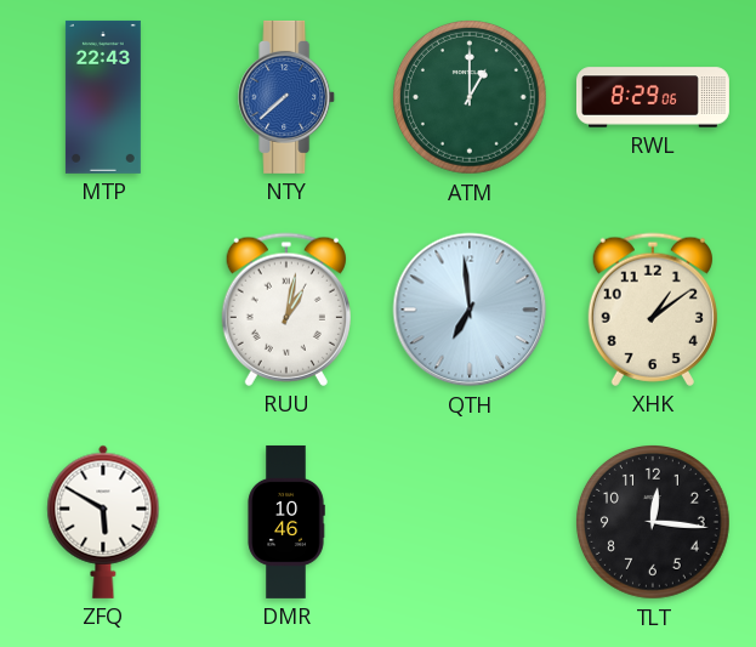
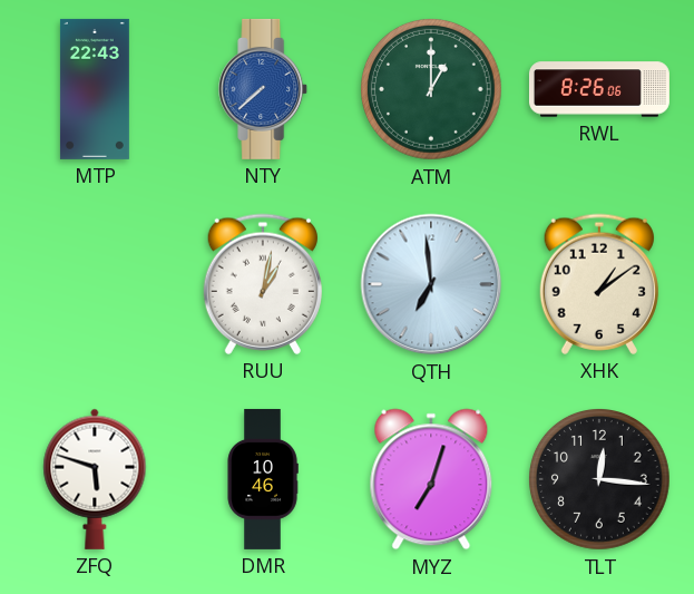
RWL: 8:29 -> 8:26
ZFQ: 5:50 -> 5:48
MYZ: none -> 7:03
